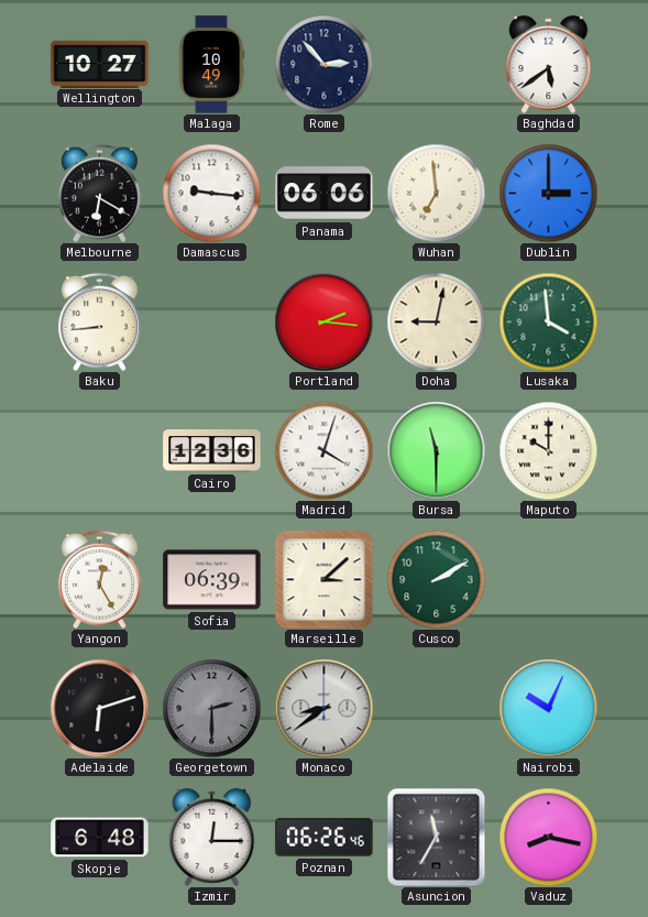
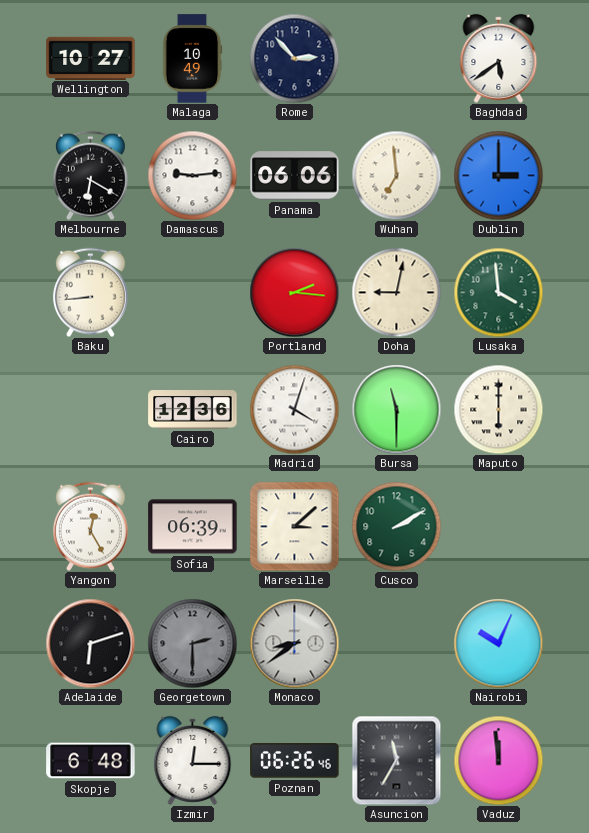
Damascus: 9:16 -> 9:14
Maputo: 10:00 -> 6:00
Vaduz: 8:17 -> 11:59
